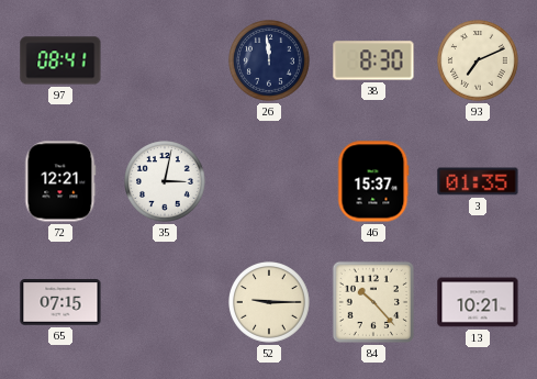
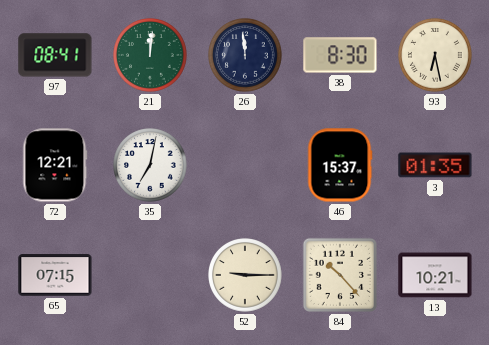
21: none -> 12:01
93: 7:11 -> 6:28
35: 3:02 -> 7:02
